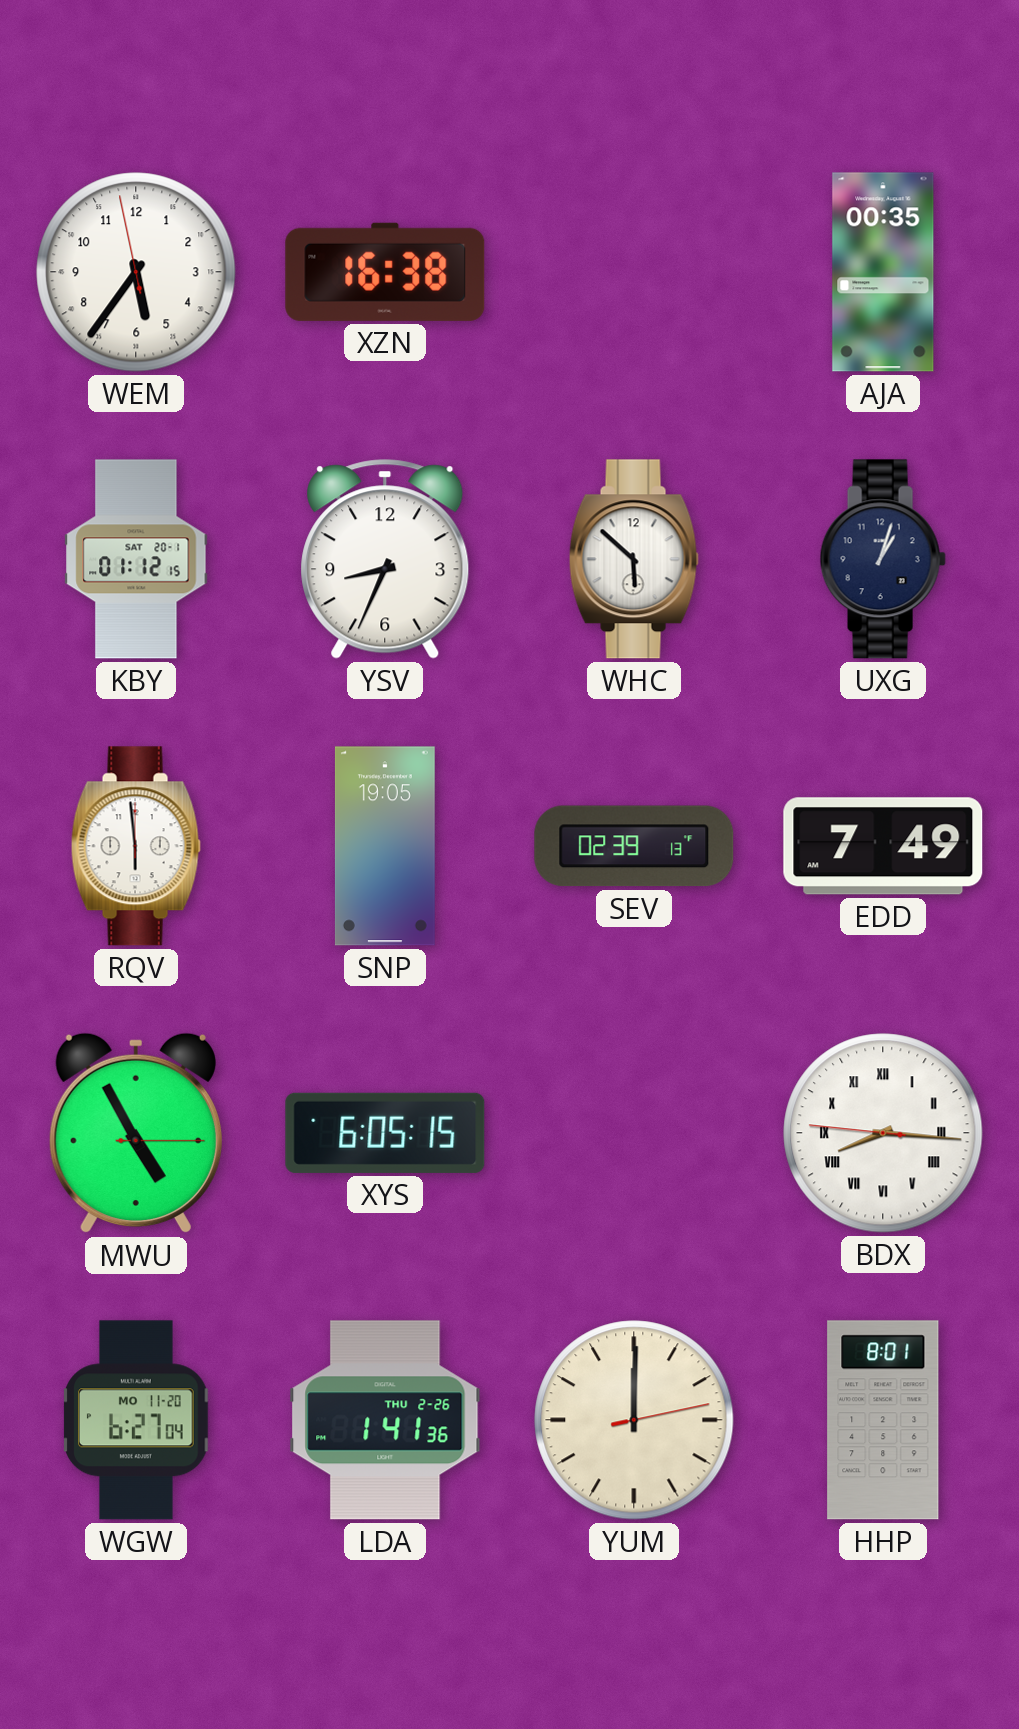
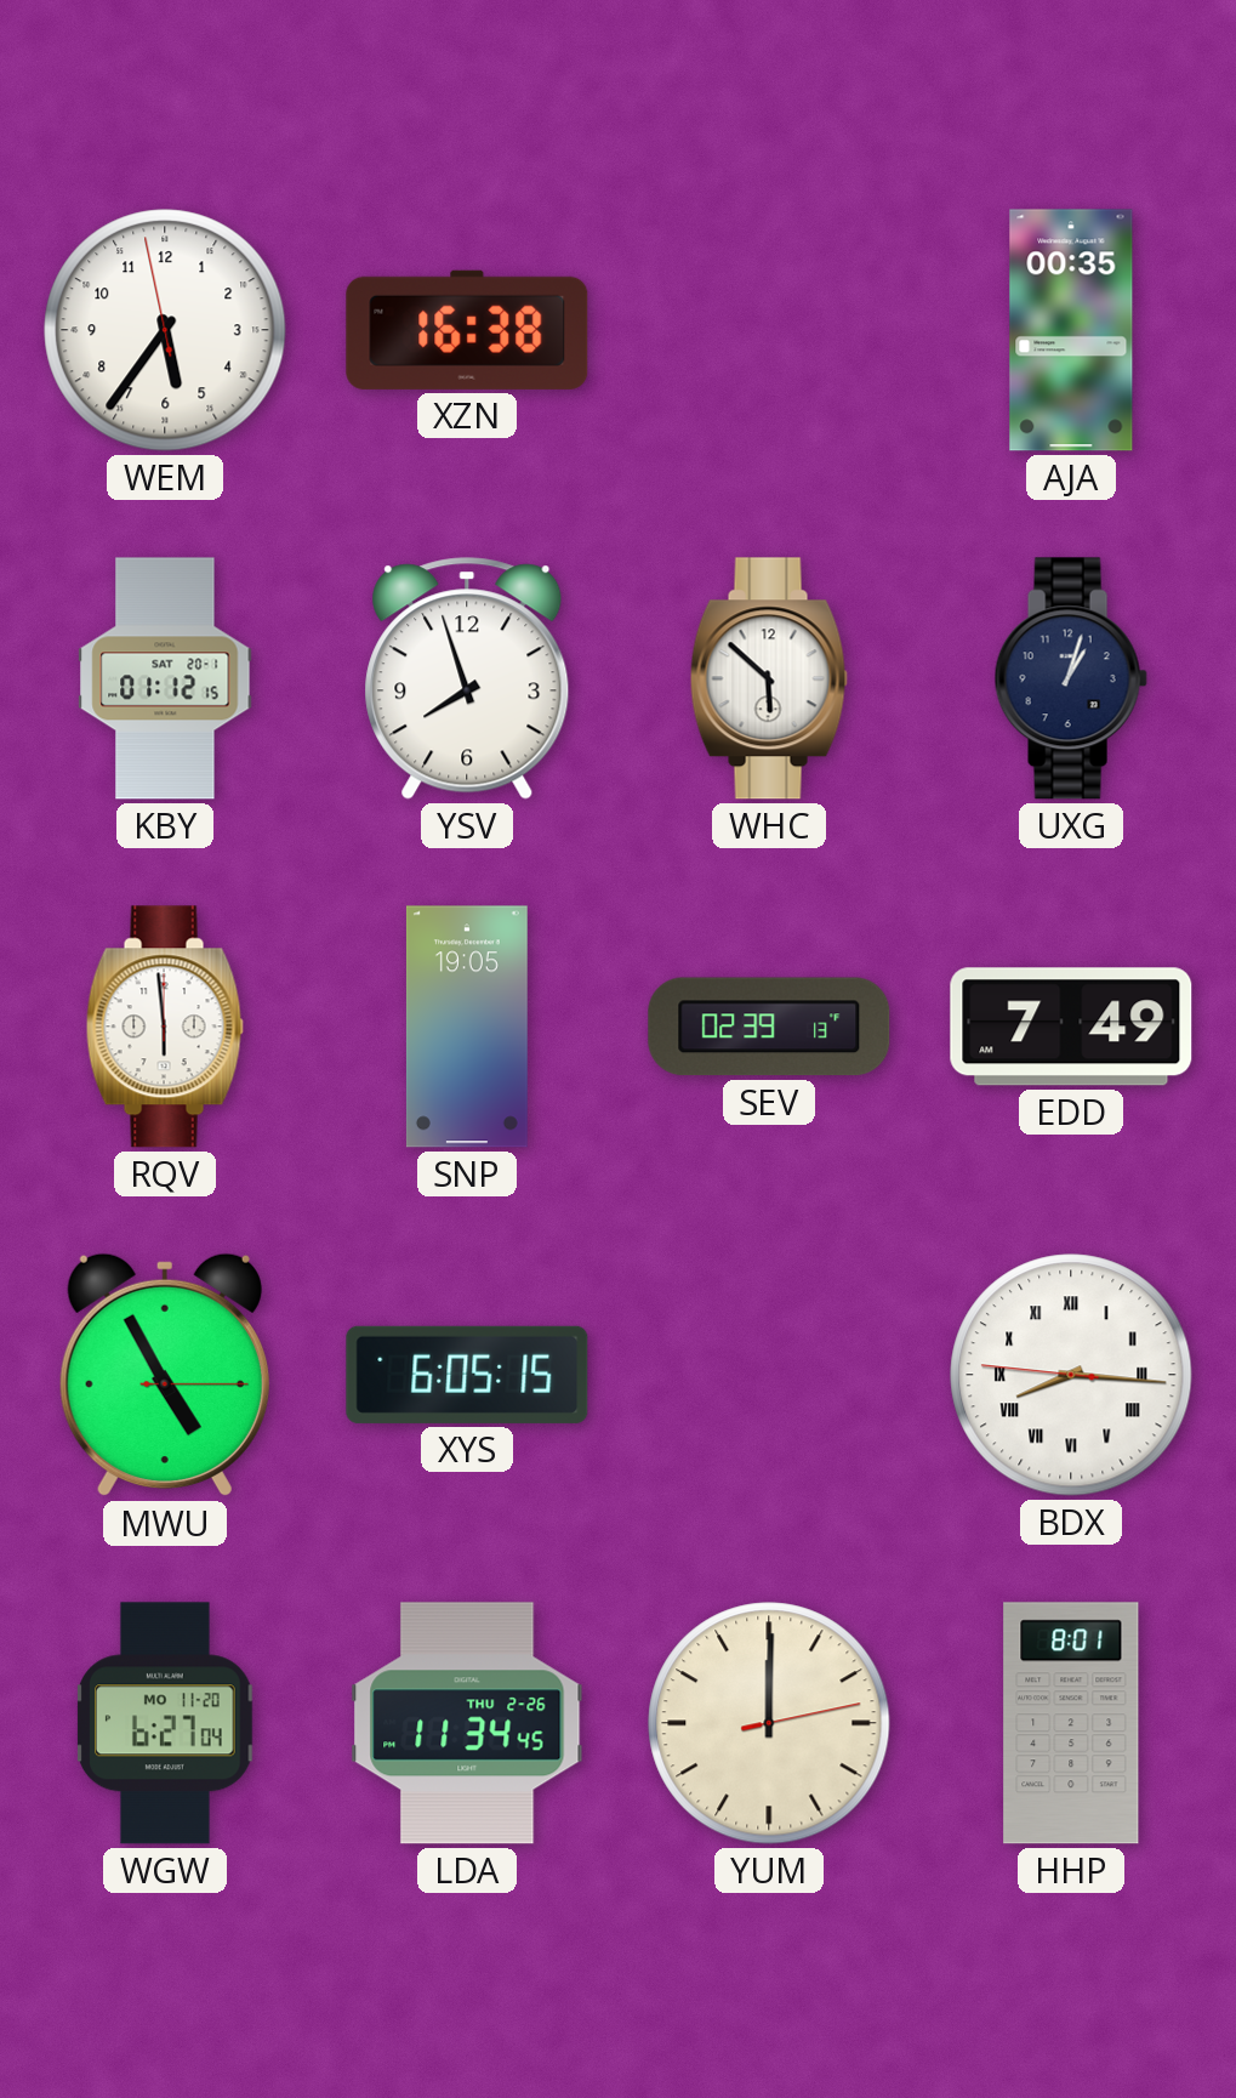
YSV: 8:34 -> 7:57
LDA: 1:41 -> 11:34
